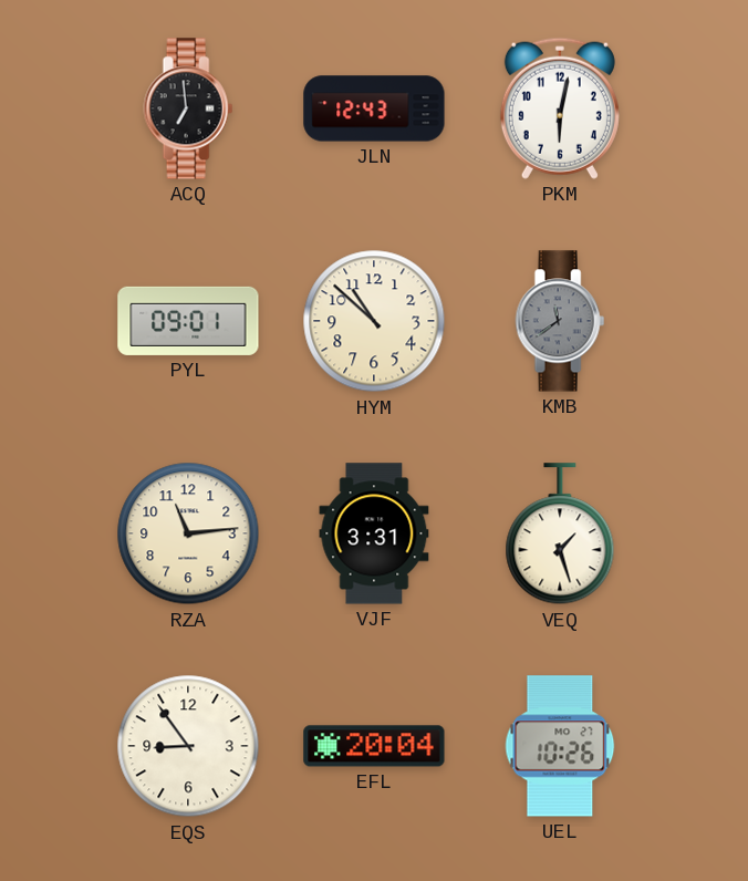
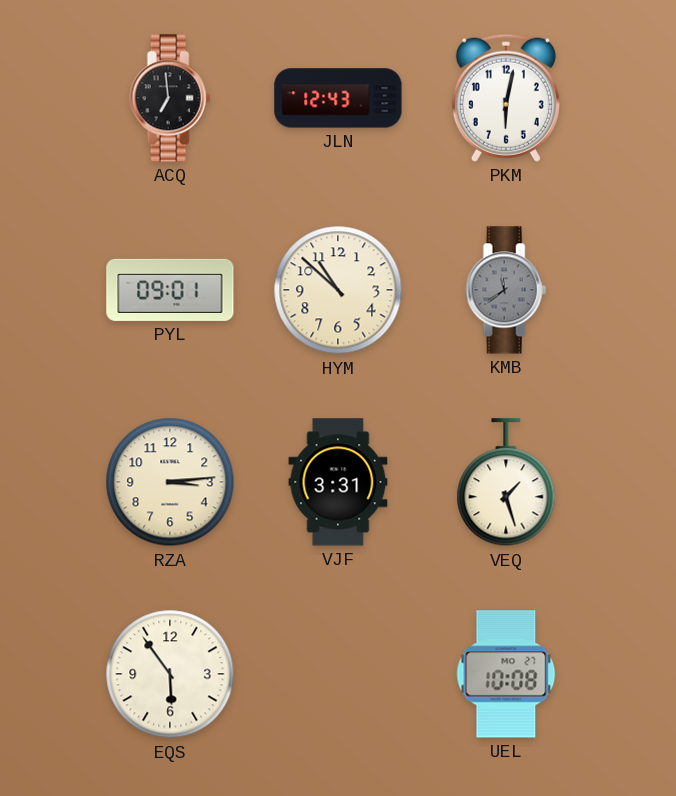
RZA: 11:14 -> 3:14
EQS: 8:54 -> 5:54
EFL: 20:04 -> none
UEL: 10:26 -> 10:08
